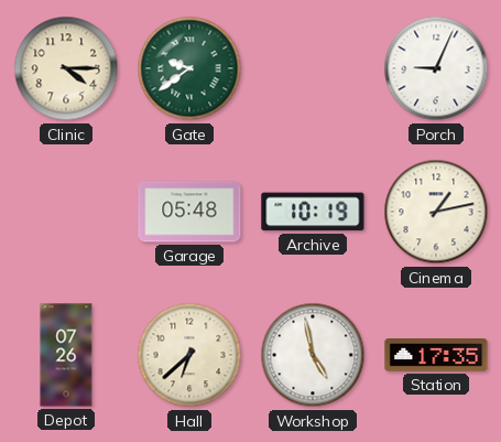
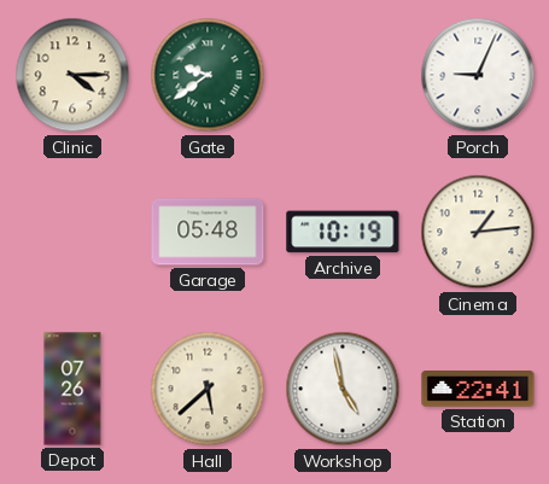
Cinema: 1:13 -> 1:14
Hall: 6:38 -> 5:38
Station: 17:35 -> 22:41
